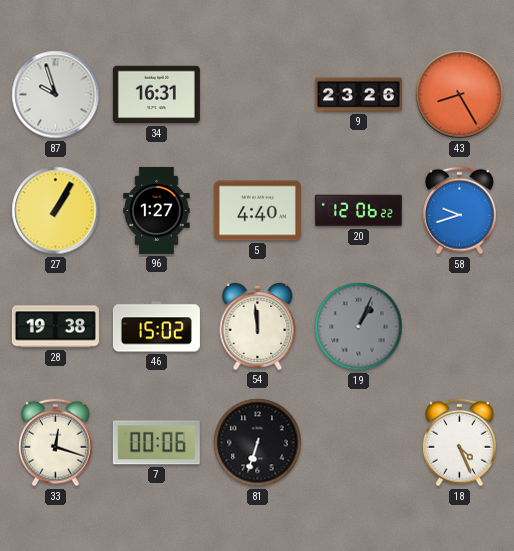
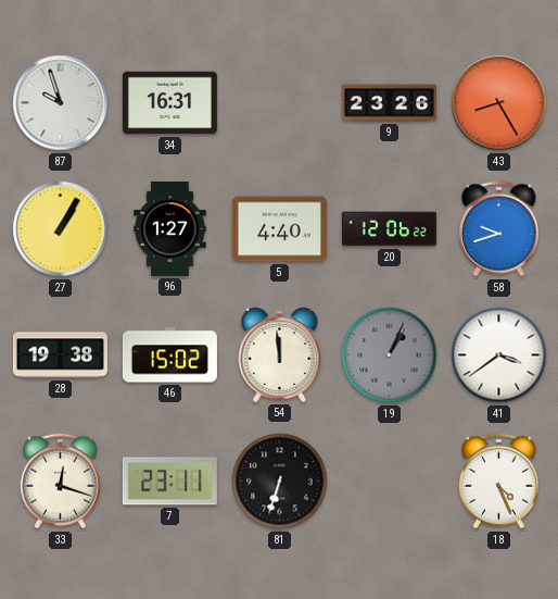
41: none -> 3:39
7: 00:06 -> 23:11
